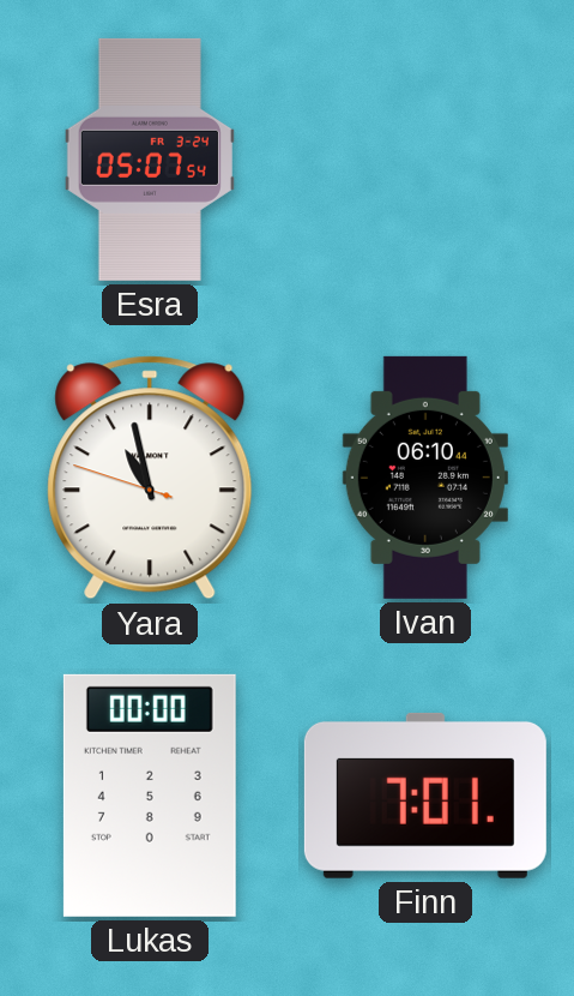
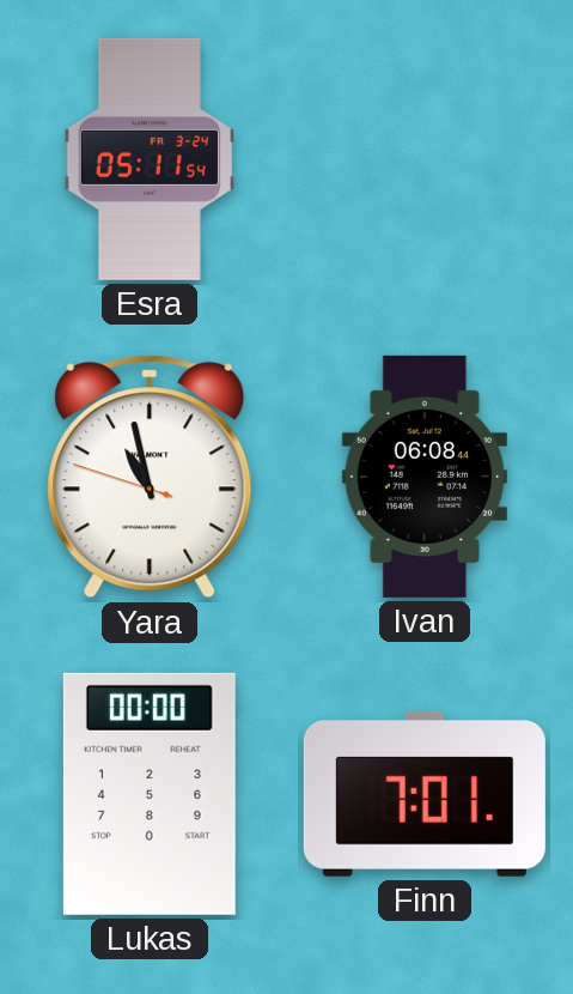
Esra: 05:07 -> 05:11
Ivan: 06:10 -> 06:08
